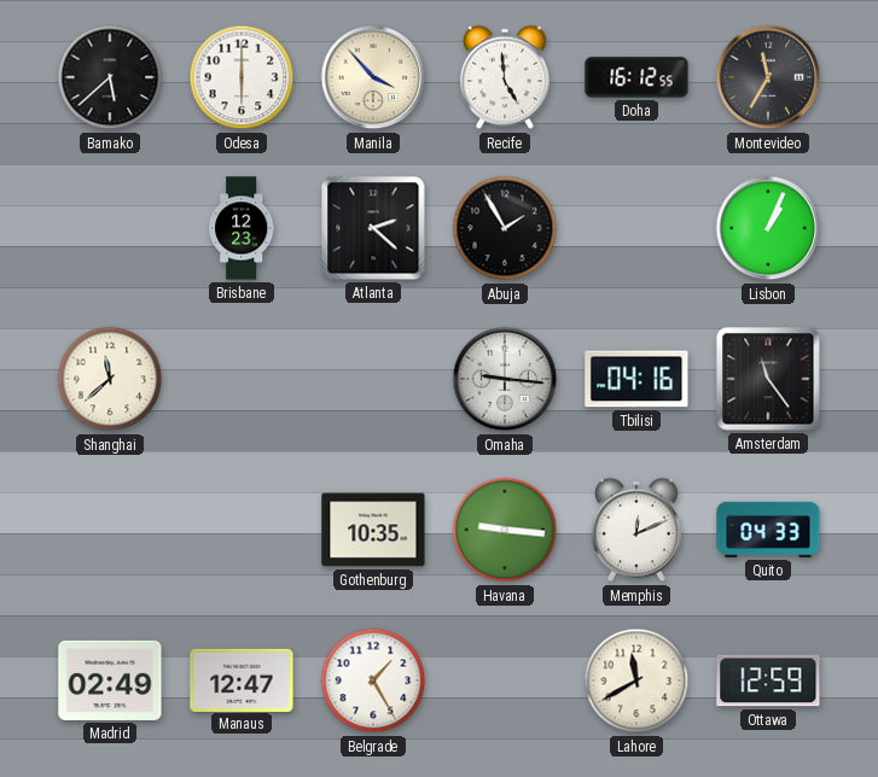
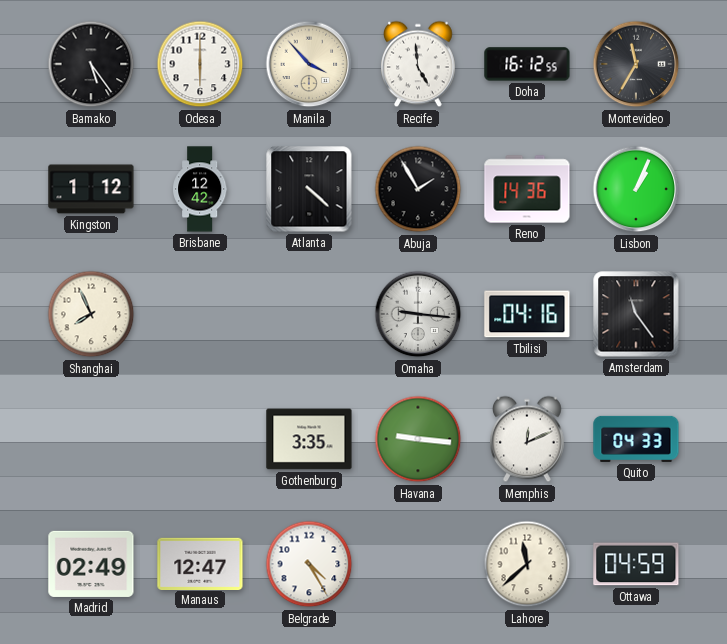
Bamako: 5:38 -> 5:24
Kingston: none -> 1:12
Brisbane: 12:23 -> 12:42
Atlanta: 2:22 -> 4:22
Reno: none -> 14:36
Shanghai: 11:38 -> 7:56
Gothenburg: 10:35 -> 3:35
Belgrade: 1:25 -> 4:25
Lahore: 11:40 -> 11:38
Ottawa: 12:59 -> 04:59
